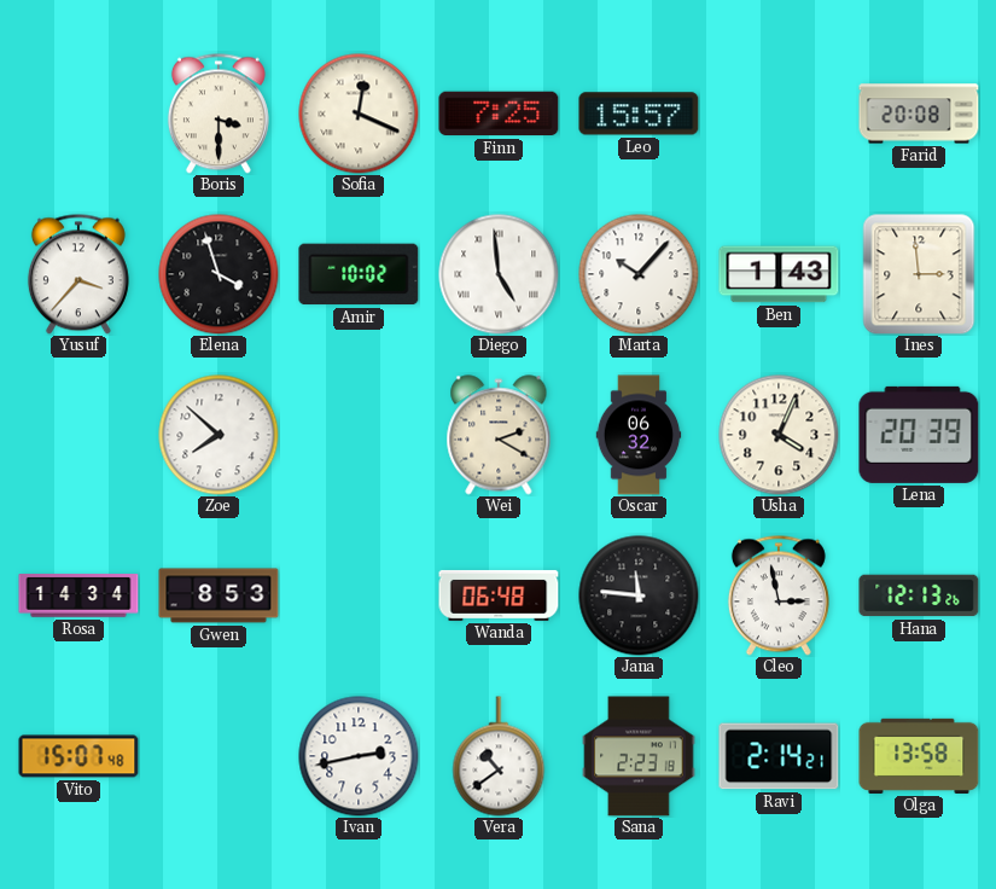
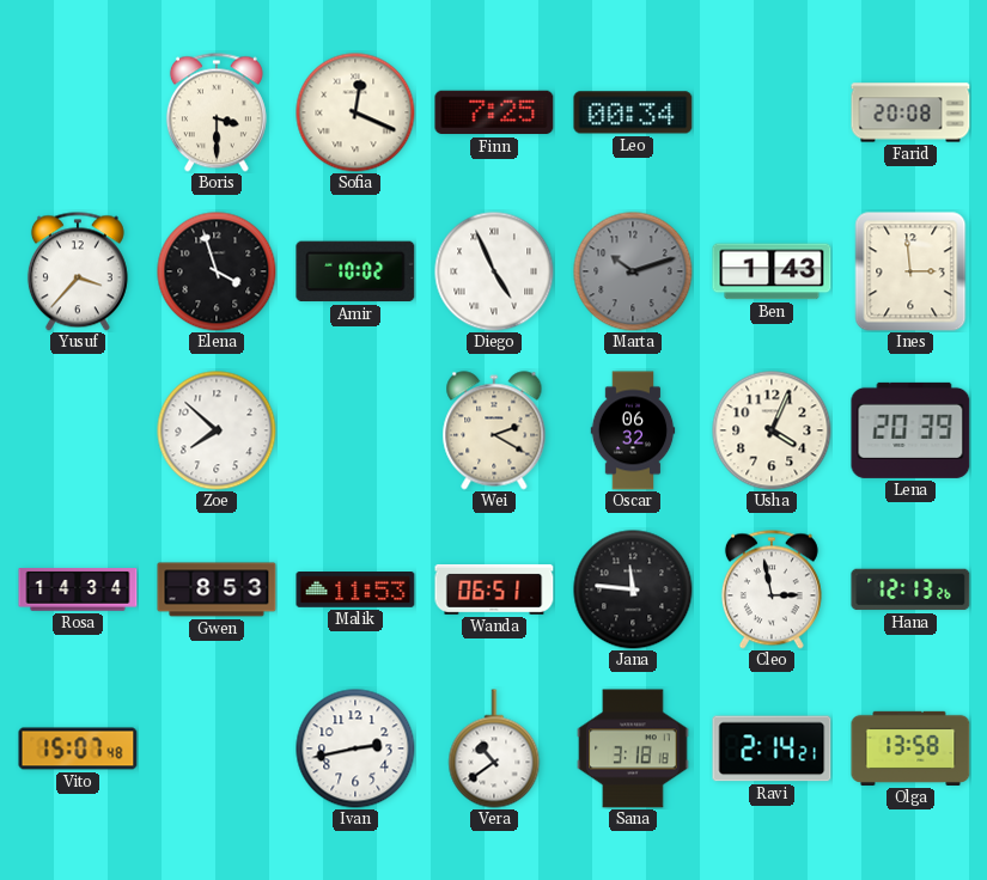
Leo: 15:57 -> 00:34
Diego: 4:59 -> 4:56
Marta: 10:07 -> 10:12
Marta dial: white -> grey
Malik: none -> 11:53
Wanda: 06:48 -> 06:51
Sana: 2:23 -> 3:18
